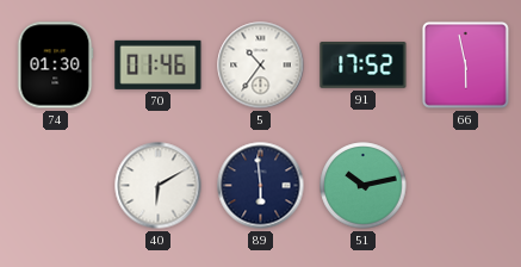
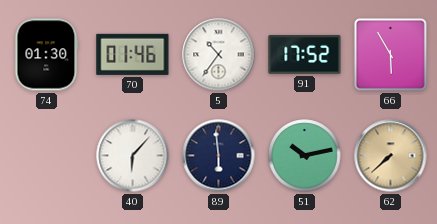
66: 5:58 -> 5:55
40: 6:10 -> 6:07
62: none -> 7:38
